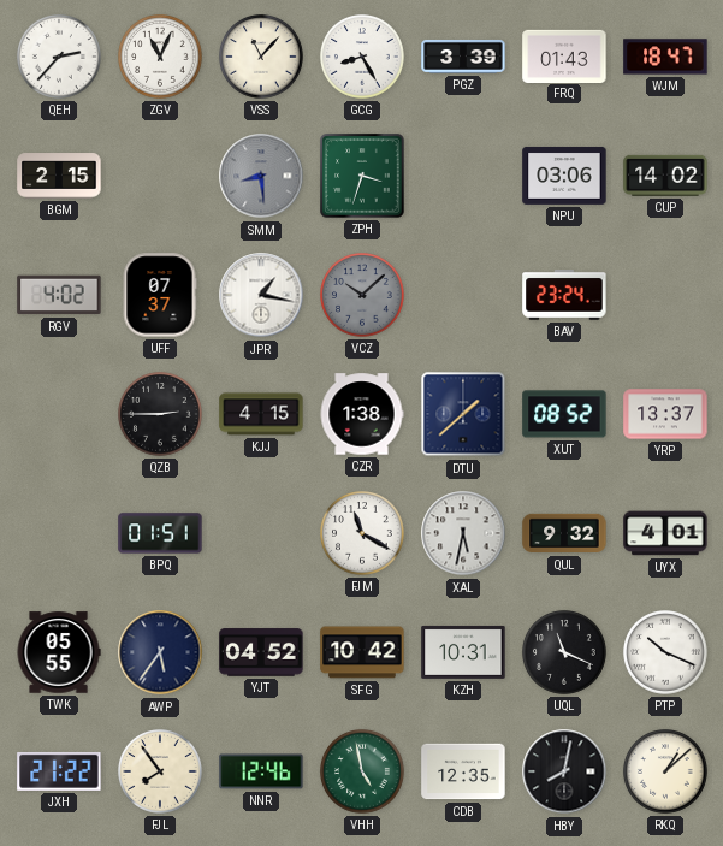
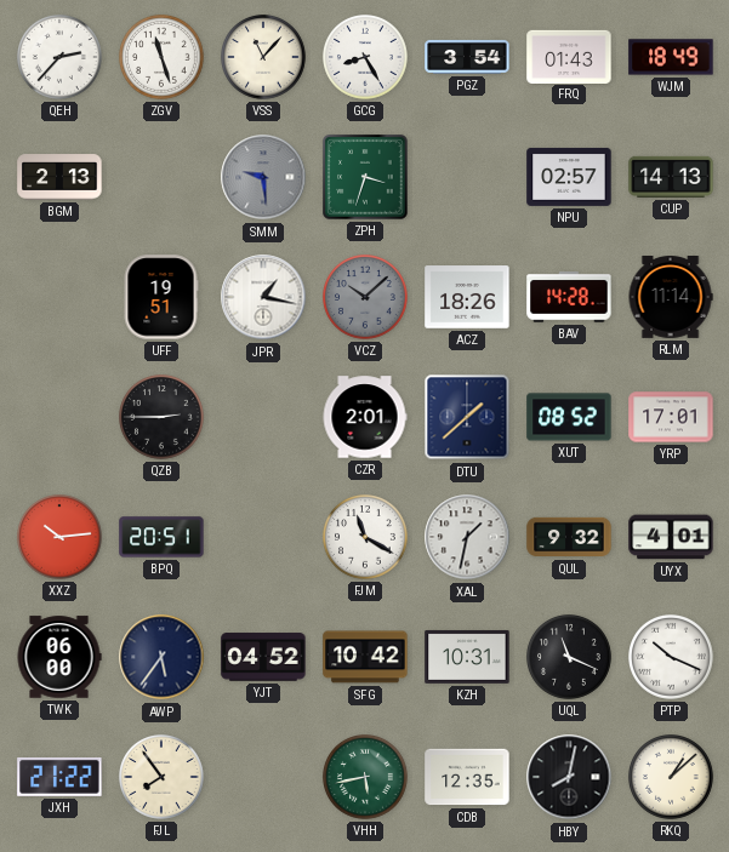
ZGV: 11:04 -> 11:27
PGZ: 3:39 -> 3:54
WJM: 18:47 -> 18:49
BGM: 2:15 -> 2:13
SMM: 8:29 -> 9:29
NPU: 03:06 -> 02:57
CUP: 14:02 -> 14:13
RGV: 4:02 -> none
UFF: 07:37 -> 19:51
ACZ: none -> 18:26
BAV: 23:24 -> 14:28
RLM: none -> 11:14
KJJ: 4:15 -> none
CZR: 1:38 -> 2:01
YRP: 13:37 -> 17:01
XXZ: none -> 10:14
BPQ: 01:51 -> 20:51
XAL: 5:32 -> 1:32
TWK: 05:55 -> 06:00
NNR: 12:46 -> none
VHH: 4:58 -> 5:43
